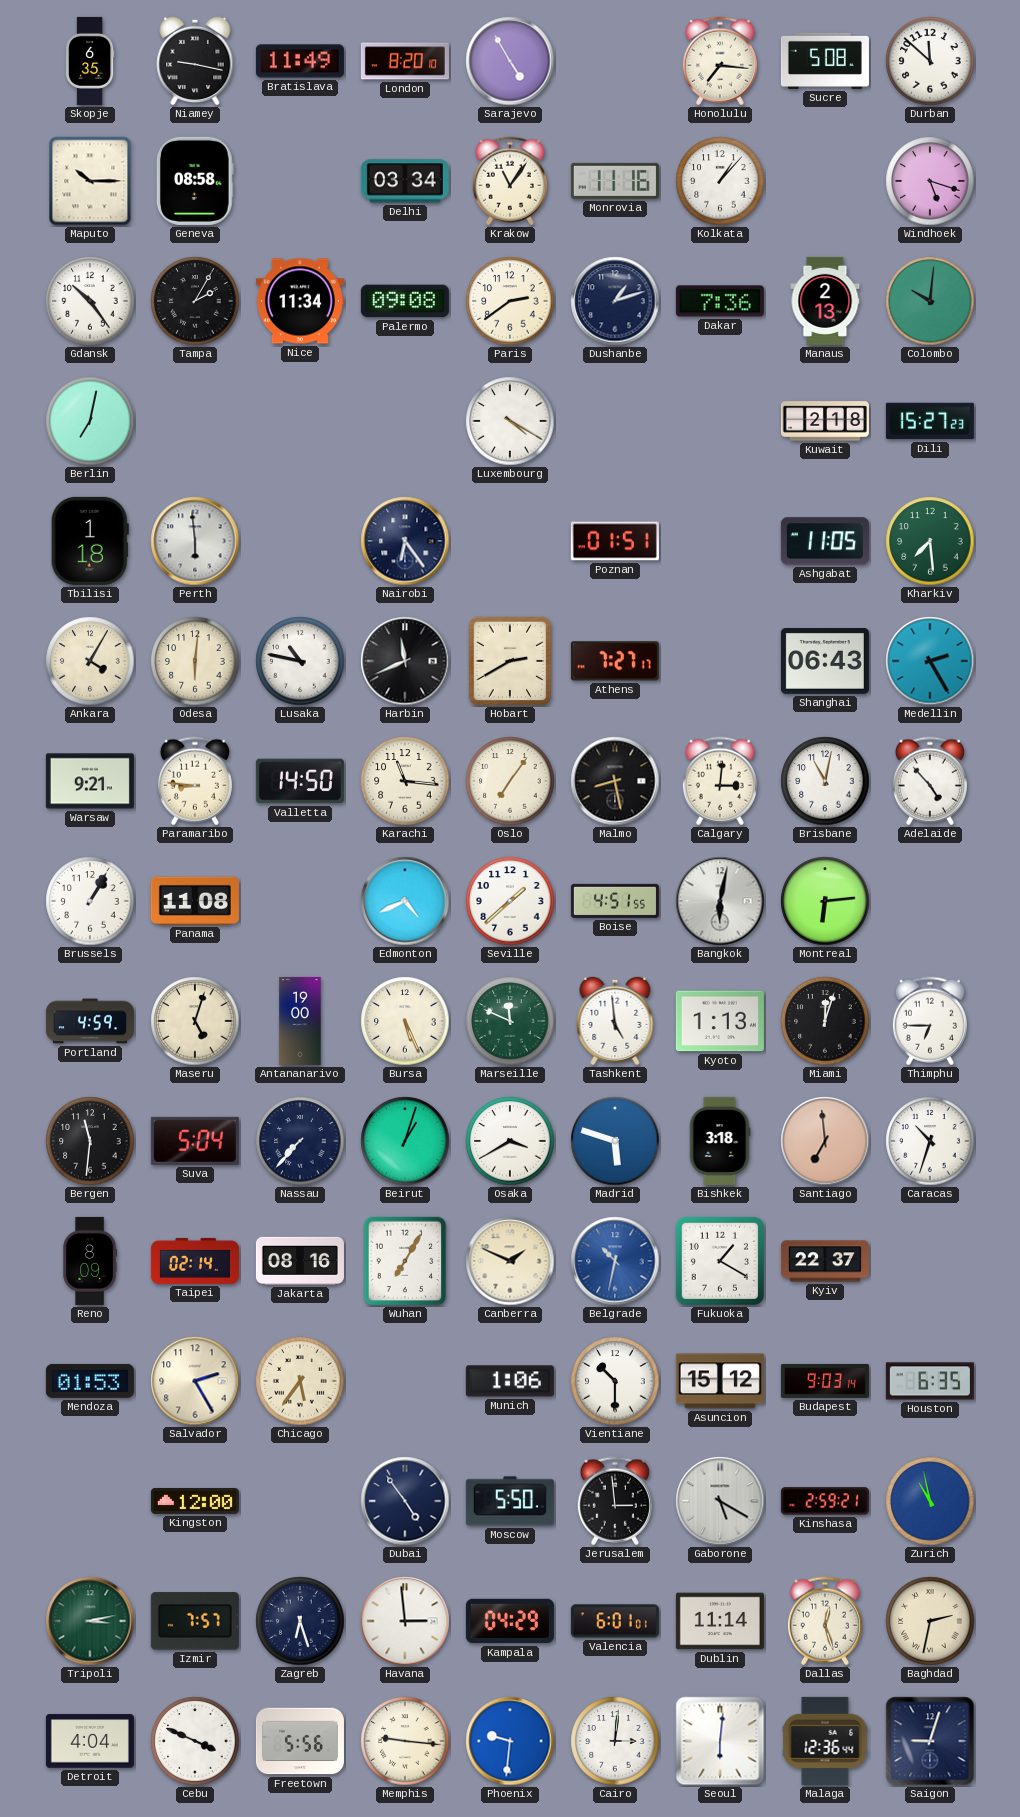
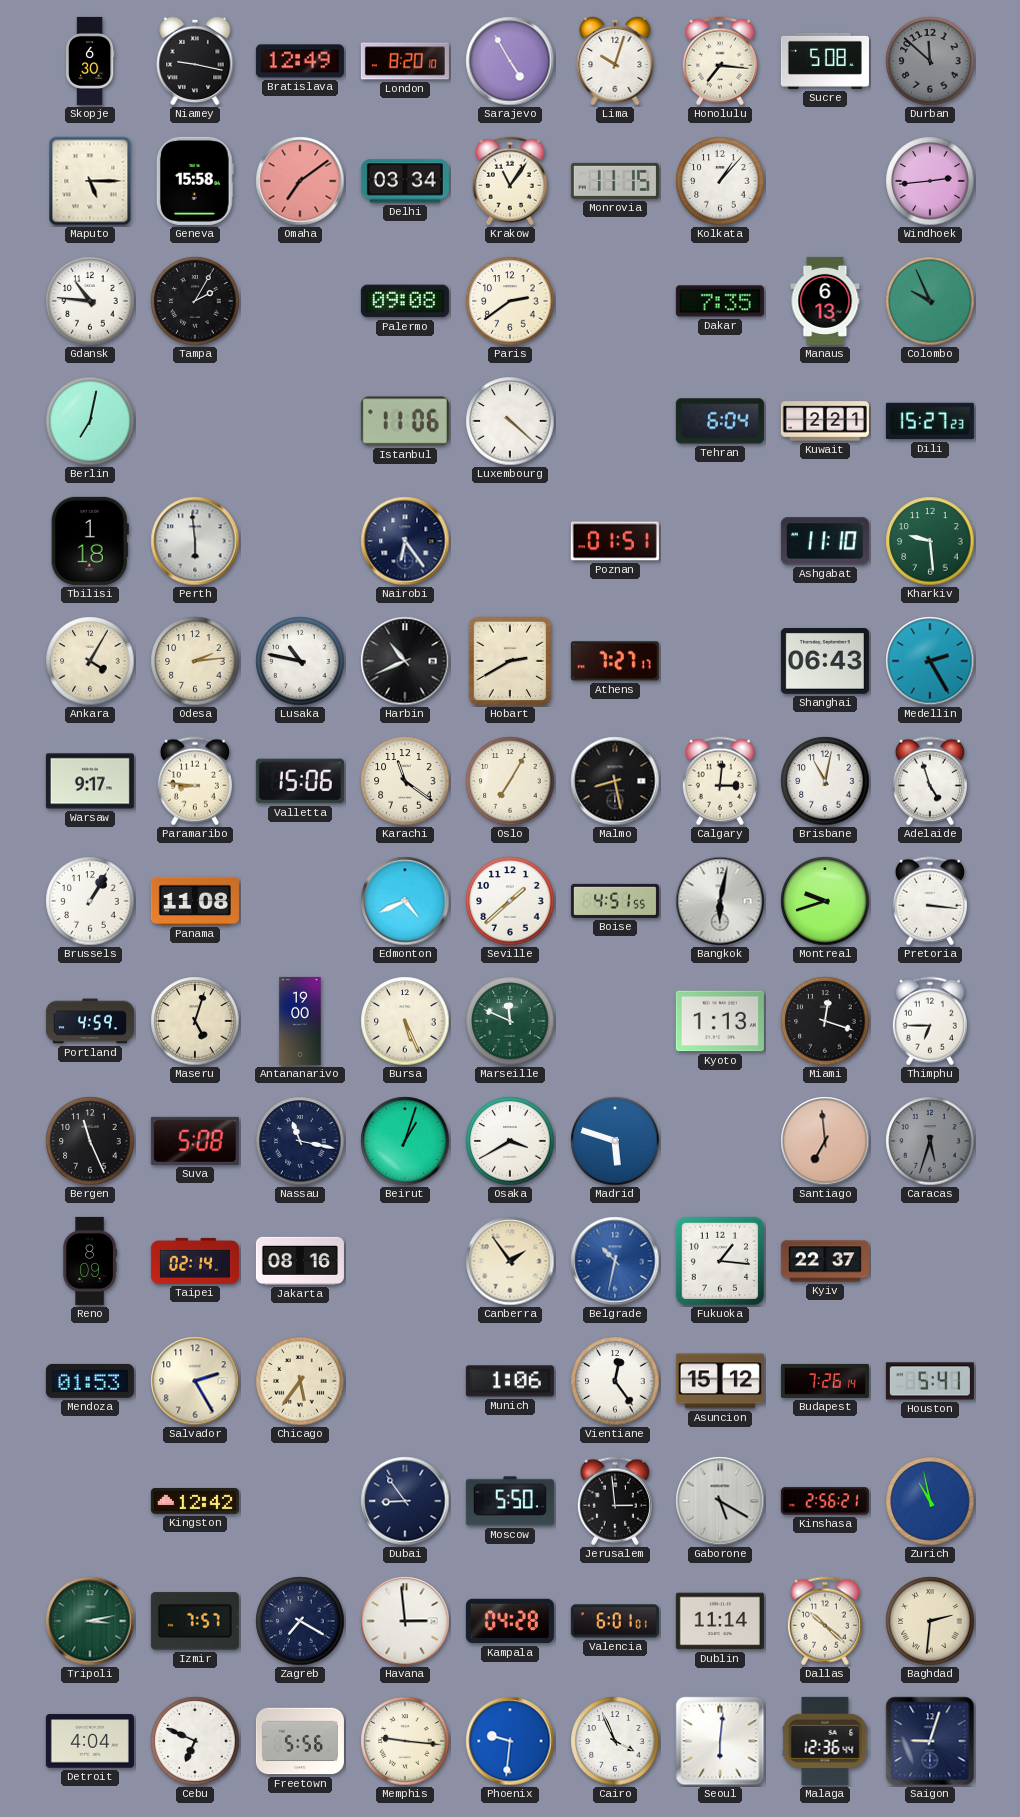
Skopje: 6:35 -> 6:30
Bratislava: 11:49 -> 12:49
Lima: none -> 10:03
Durban dial: white -> grey
Maputo: 10:15 -> 5:15
Geneva: 08:58 -> 15:58
Omaha: none -> 7:09
Monrovia: 11:16 -> 11:15
Windhoek: 5:18 -> 2:44
Gdansk: 10:24 -> 10:46
Nice: 11:34 -> none
Dushanbe: 1:12 -> none
Dakar: 7:36 -> 7:35
Manaus: 2:13 -> 6:13
Colombo: 10:01 -> 9:56
Istanbul: none -> 11:06
Luxembourg: 4:20 -> 4:22
Tehran: none -> 6:04
Kuwait: 2:18 -> 2:21
Ashgabat: 11:05 -> 11:10
Kharkiv: 7:29 -> 9:29
Odesa: 6:01 -> 2:14
Harbin: 11:41 -> 10:41
Warsaw: 9:21 -> 9:17
Valletta: 14:50 -> 15:06
Karachi: 11:16 -> 11:21
Oslo: 7:06 -> 7:05
Adelaide: 4:53 -> 4:57
Montreal: 6:14 -> 9:42
Pretoria: none -> 3:16
Tashkent: 4:59 -> none
Miami: 12:03 -> 12:18
Bergen: 11:31 -> 11:26
Suva: 5:04 -> 5:08
Nassau: 7:37 -> 11:17
Bishkek: 3:18 -> none
Caracas: 10:33 -> 5:33
Caracas dial: white -> grey
Wuhan: 7:05 -> none
Canberra: 1:49 -> 1:54
Fukuoka: 1:20 -> 1:16
Vientiane: 10:30 -> 12:24
Budapest: 9:03 -> 7:26
Houston: 6:35 -> 5:41
Kingston: 12:00 -> 12:42
Dubai: 4:54 -> 8:54
Kinshasa: 2:59 -> 2:56
Zagreb: 6:27 -> 7:20
Kampala: 04:29 -> 04:28
Dallas: 12:27 -> 10:22
Baghdad: 2:32 -> 2:31
Cebu: 3:49 -> 6:49
Cairo: 3:01 -> 3:56
